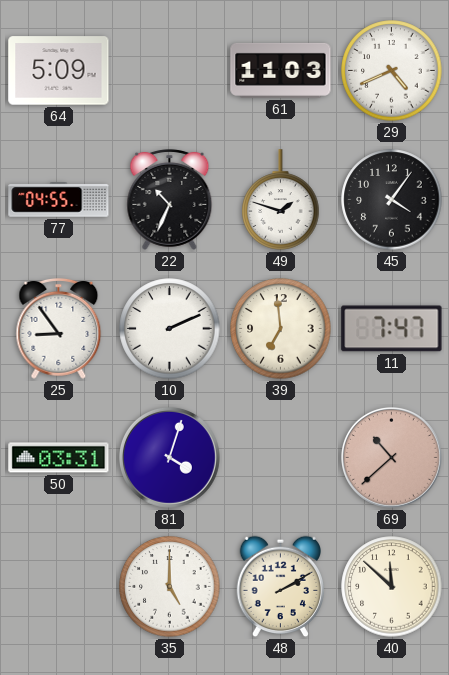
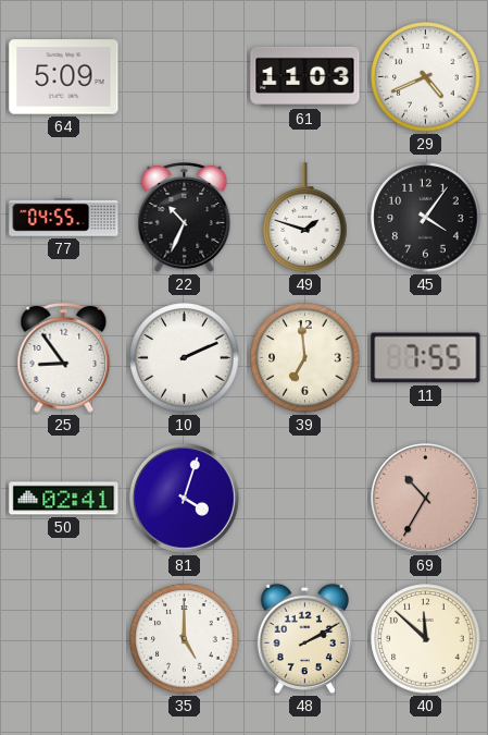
11: 7:47 -> 7:55
50: 03:31 -> 02:41
69: 10:38 -> 10:35
